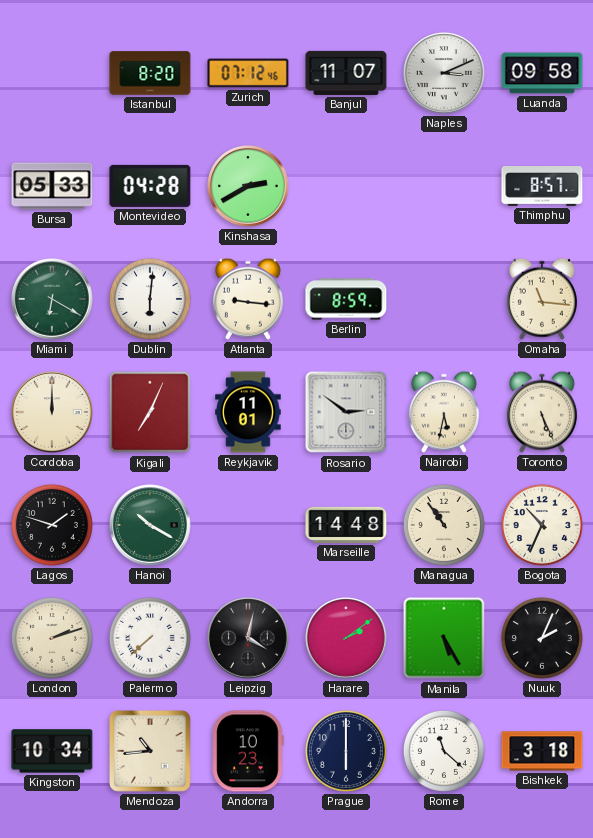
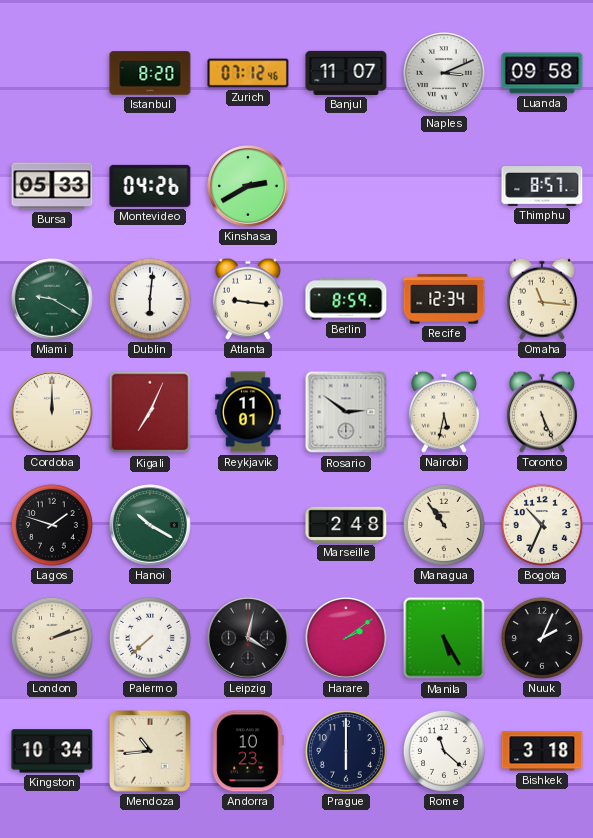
Montevideo: 04:28 -> 04:26
Miami: 6:20 -> 9:20
Recife: none -> 12:34
Marseille: 14:48 -> 2:48
